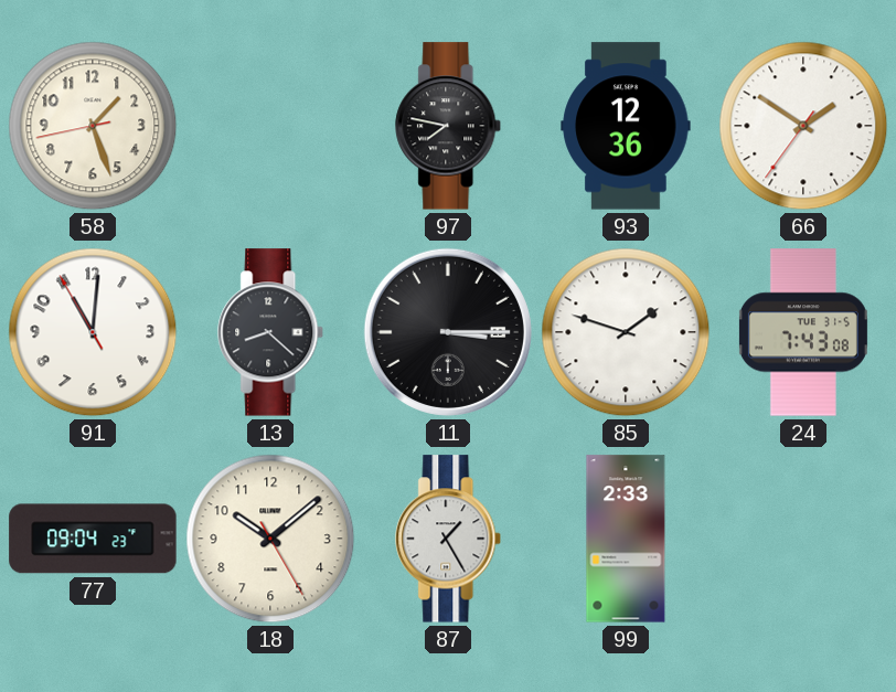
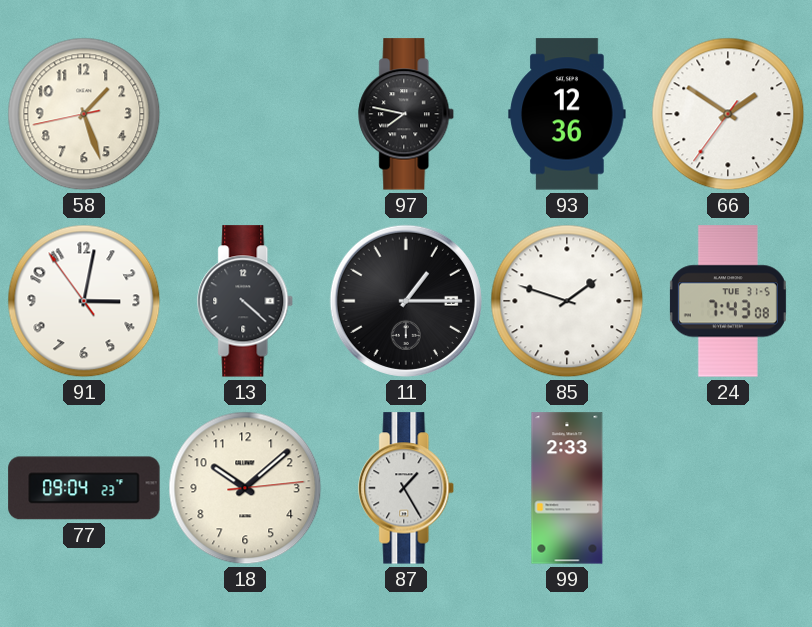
91: 11:00 -> 3:01
13: 8:22 -> 4:22
11: 3:15 -> 1:15
18: 10:08:25 -> 10:08:14
